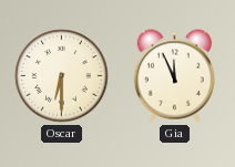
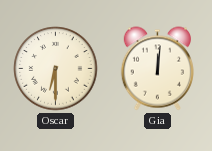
Gia: 11:56 -> 12:01
